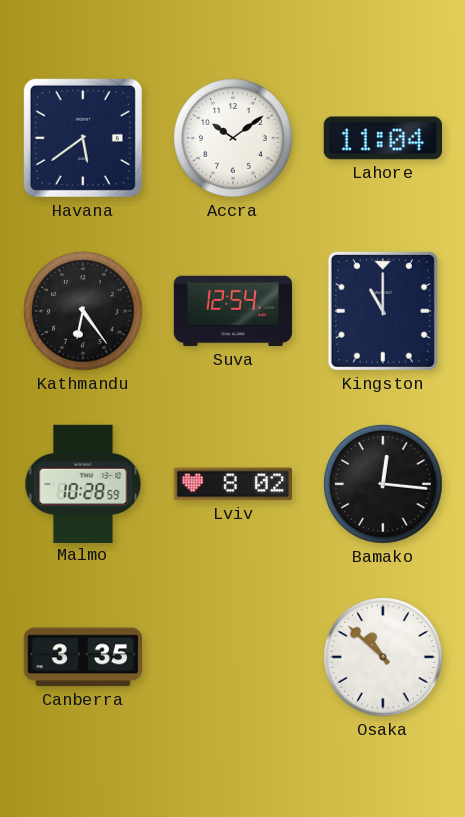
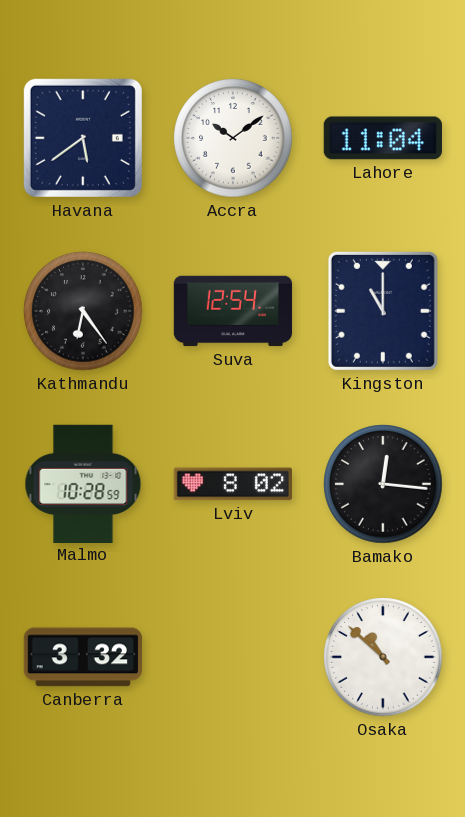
Canberra: 3:35 -> 3:32
